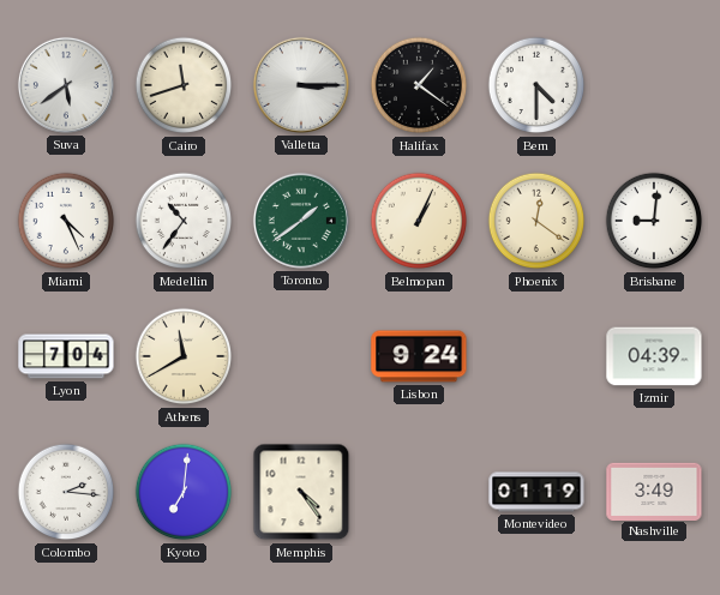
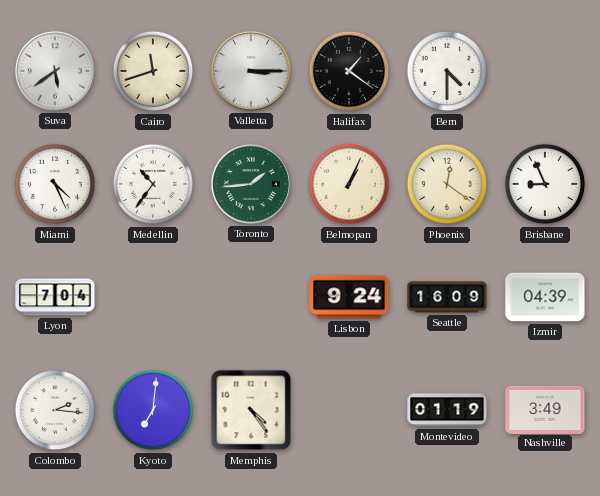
Toronto: 1:39 -> 1:44
Brisbane: 9:01 -> 8:56
Athens: 11:40 -> none
Seattle: none -> 16:09
